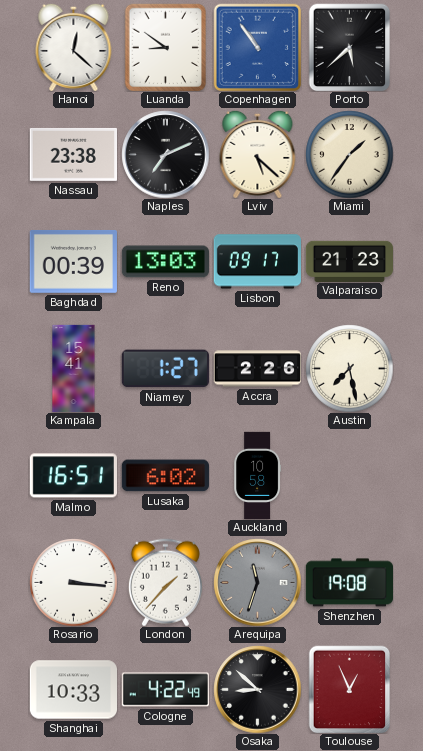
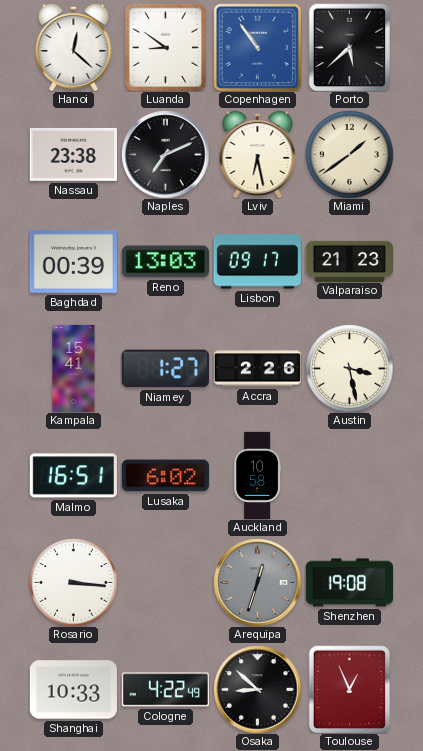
Lviv: 5:22 -> 6:28
Miami: 1:36 -> 1:39
Austin: 7:28 -> 3:28
London: 1:37 -> none
Arequipa: 11:33 -> 12:33
